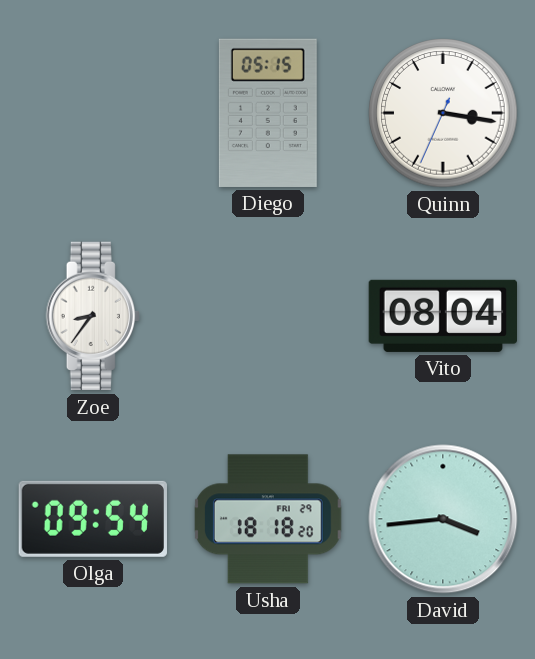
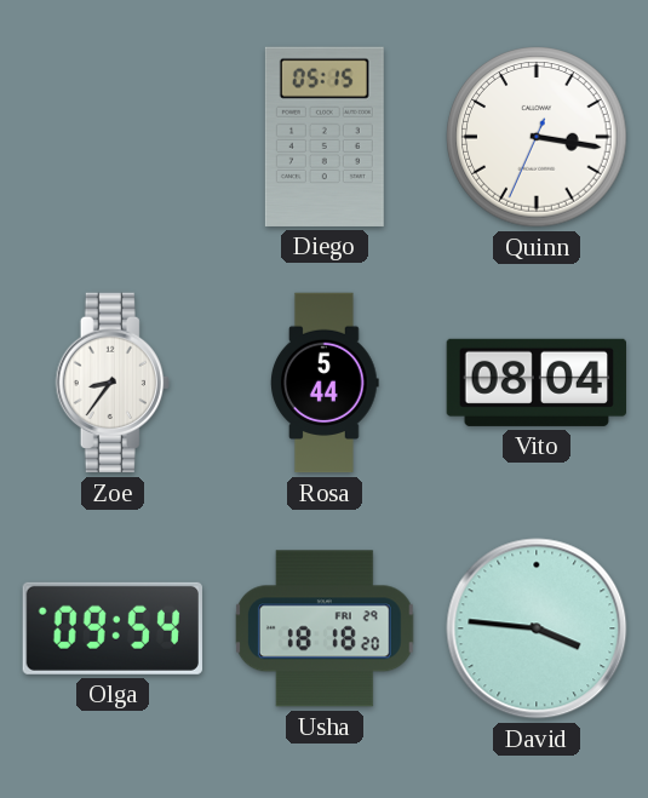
Rosa: none -> 5:44
David: 3:44 -> 3:46
